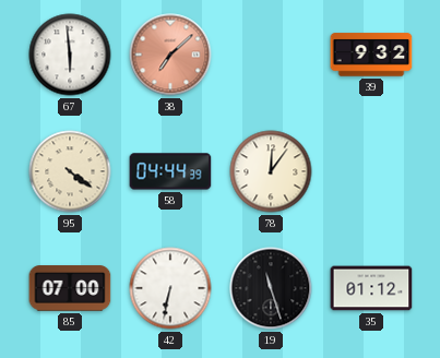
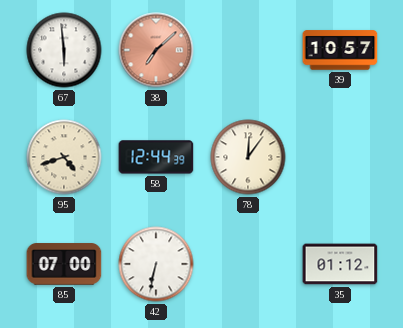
39: 9:32 -> 10:57
95: 4:21 -> 4:42
58: 04:44 -> 12:44
19: 11:27 -> none
